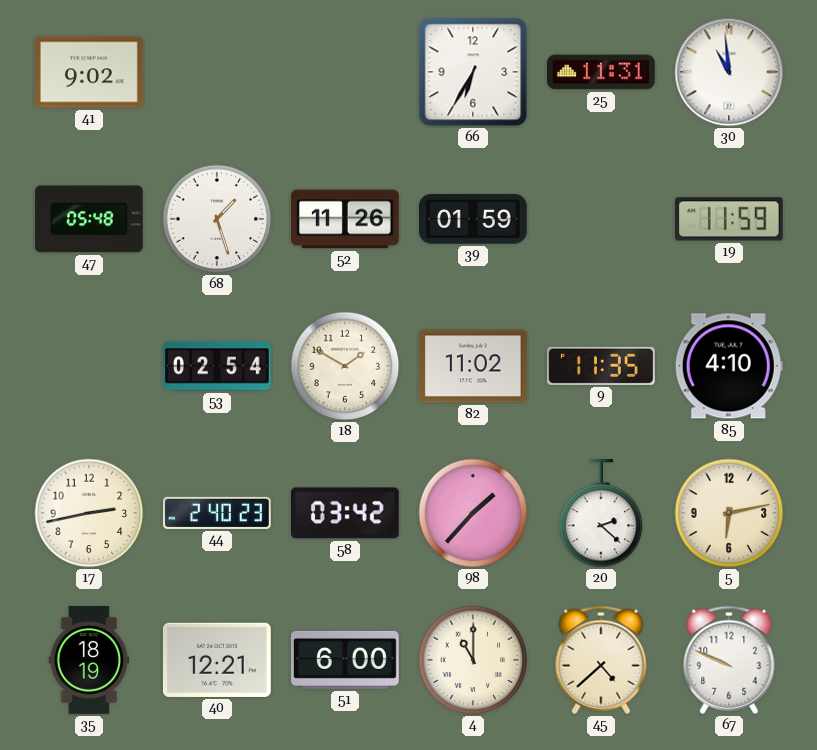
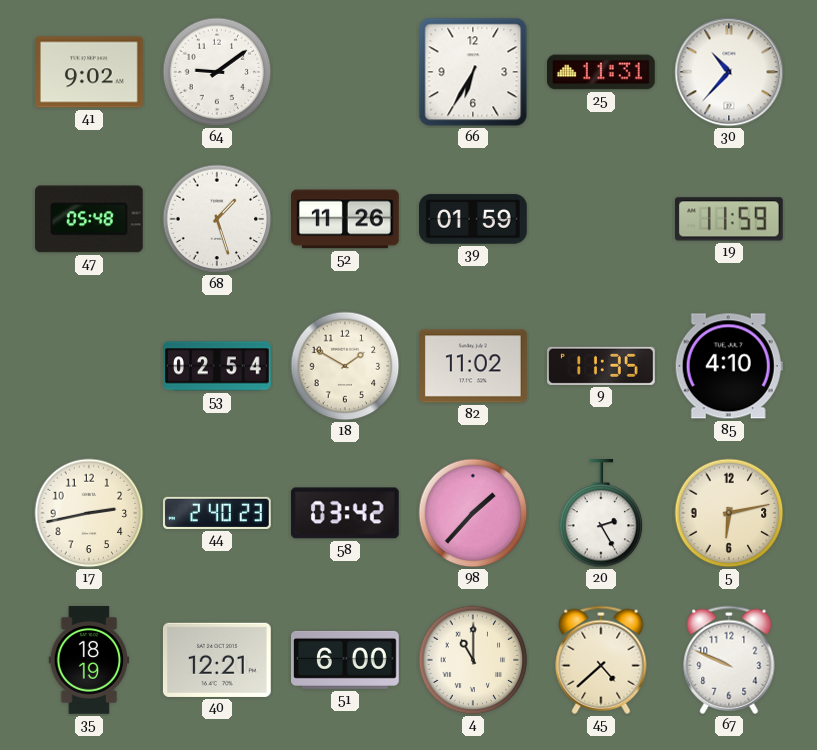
64: none -> 9:09
30: 10:59 -> 10:37
20: 2:22 -> 2:25
